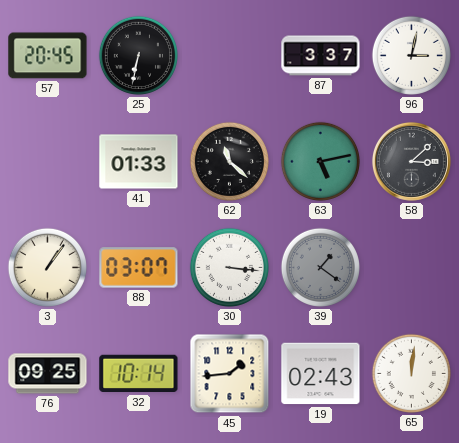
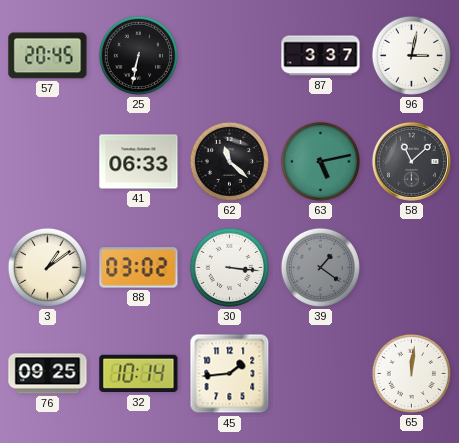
41: 01:33 -> 06:33
58: 3:08 -> 11:08
3: 1:06 -> 1:09
88: 03:07 -> 03:02
19: 02:43 -> none
